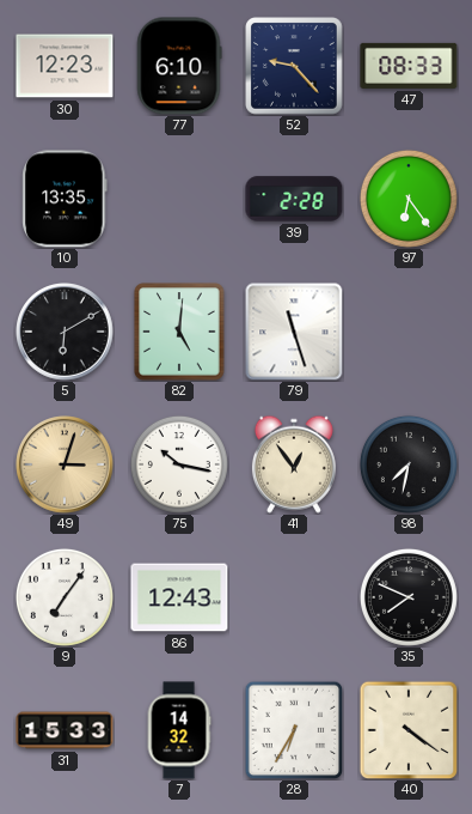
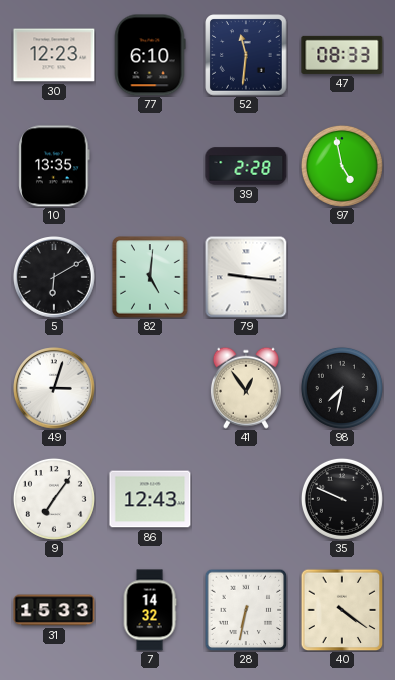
52: 9:23 -> 11:31
97: 6:24 -> 4:58
79: 11:27 -> 9:16
49 dial: champagne -> white
75: 10:17 -> none
35: 7:49 -> 9:49
28: 6:35 -> 6:32
